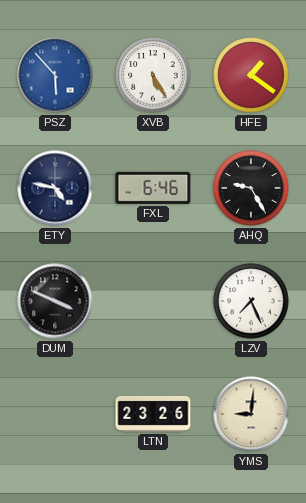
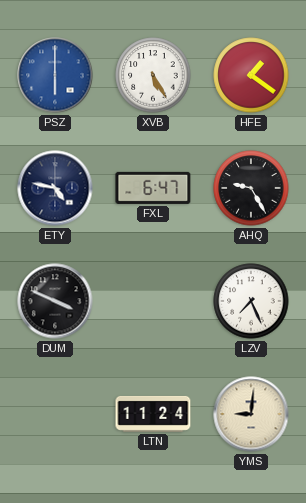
PSZ: 5:53 -> 6:00
FXL: 6:46 -> 6:47
LTN: 23:26 -> 11:24
